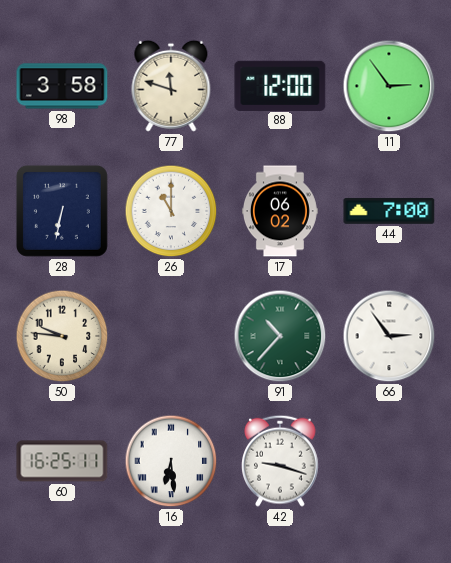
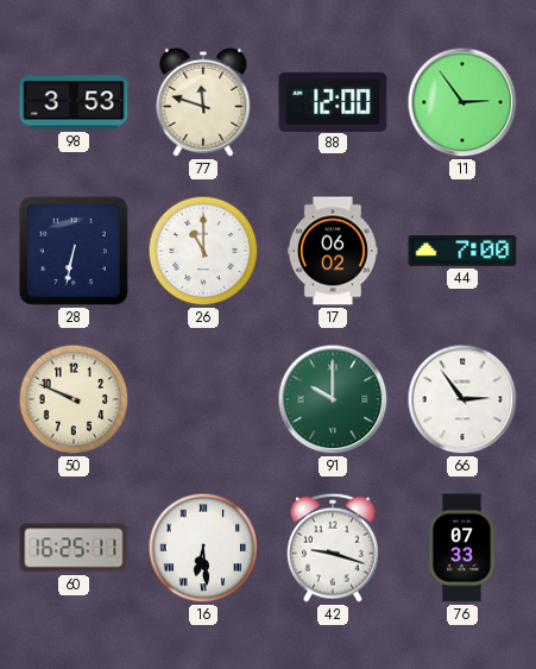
98: 3:58 -> 3:53
50: 9:46 -> 9:49
91: 10:37 -> 10:00
76: none -> 07:33
